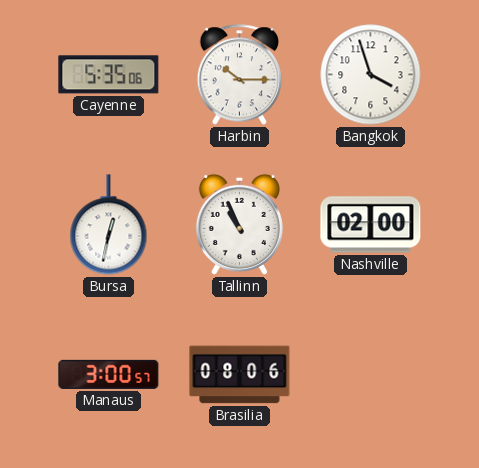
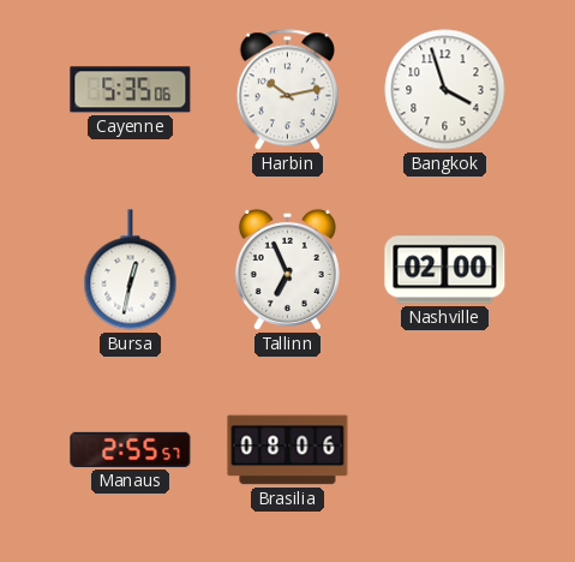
Harbin: 10:15 -> 10:13
Tallinn: 10:56 -> 6:56
Manaus: 3:00 -> 2:55
